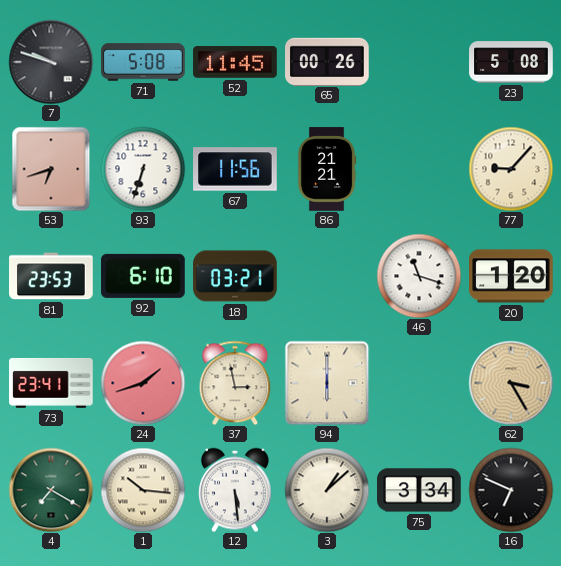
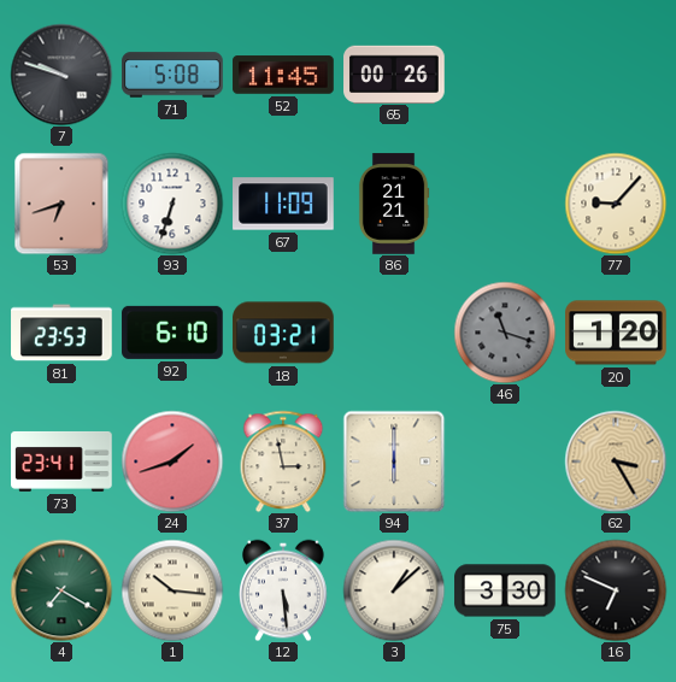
23: 5:08 -> none
67: 11:56 -> 11:09
46 dial: white -> grey
75: 3:34 -> 3:30
